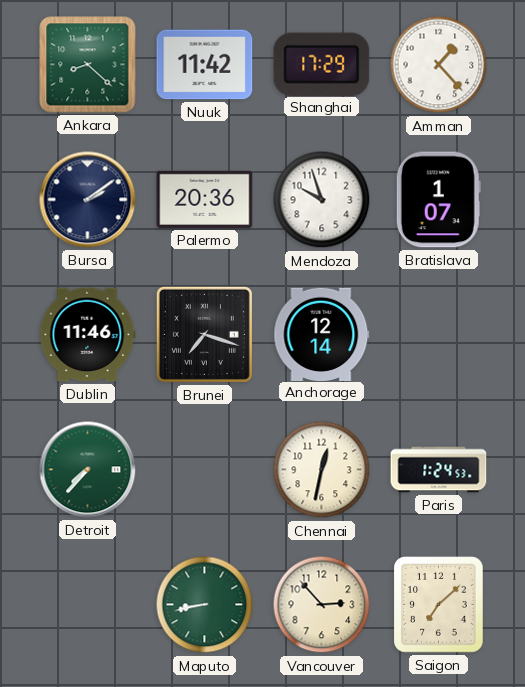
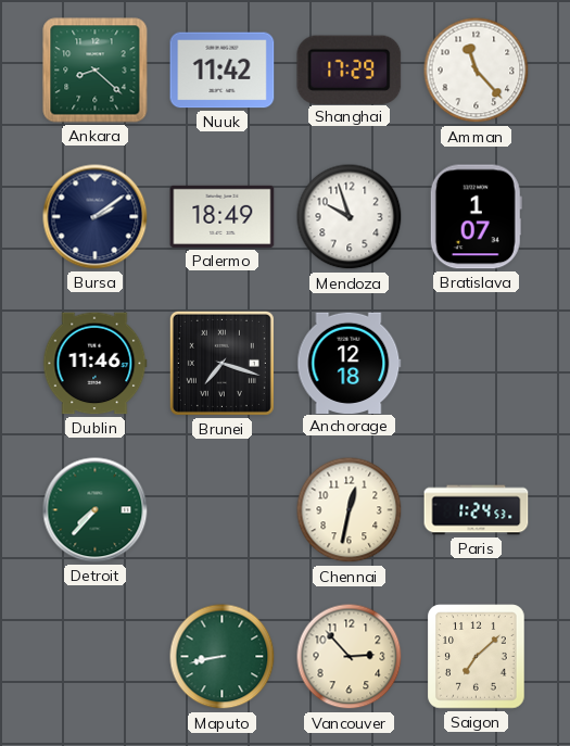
Amman: 1:23 -> 11:23
Palermo: 20:36 -> 18:49
Anchorage: 12:14 -> 12:18
